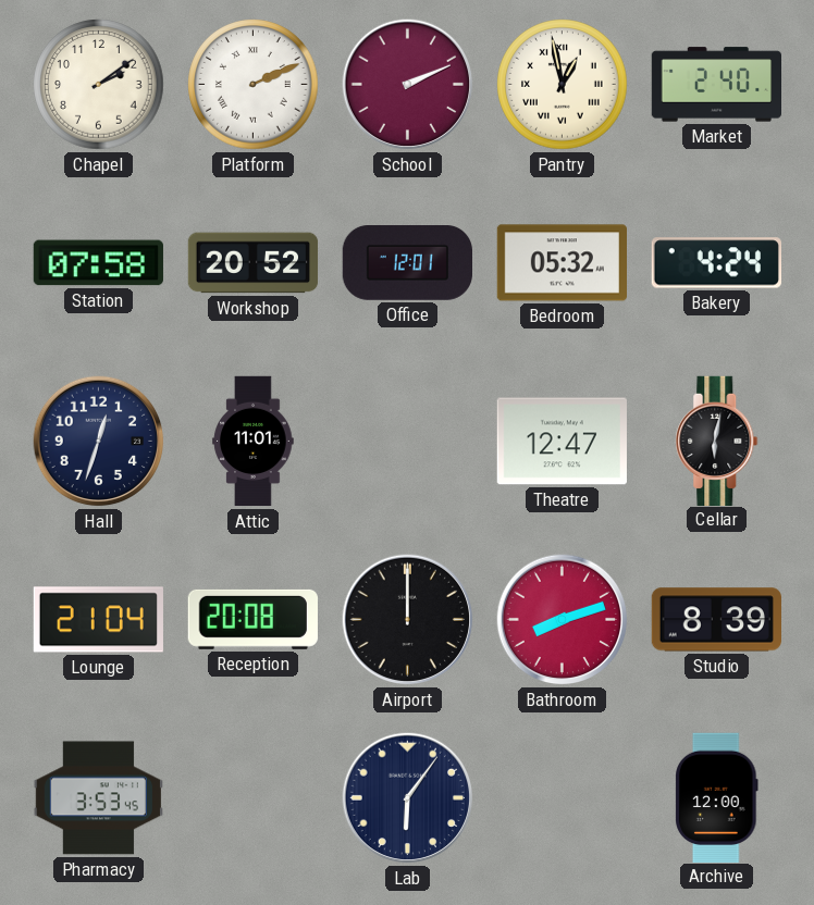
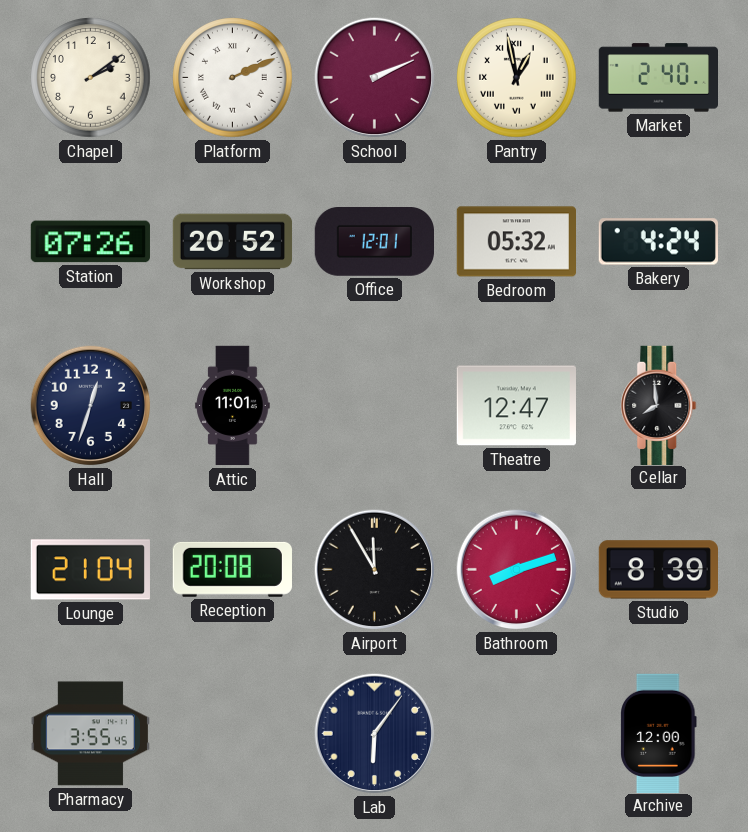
Station: 07:58 -> 07:26
Cellar: 6:02 -> 7:59
Airport: 12:00 -> 11:55
Pharmacy: 3:53 -> 3:55
